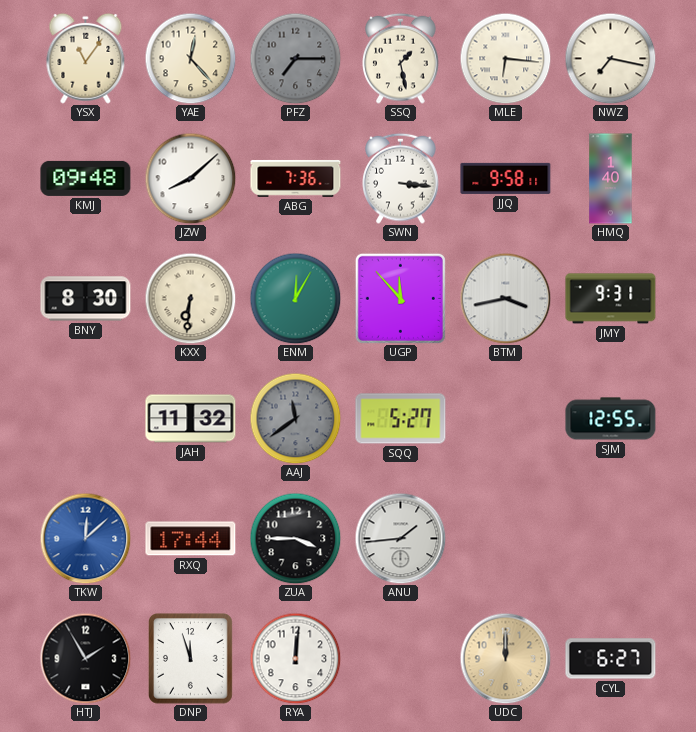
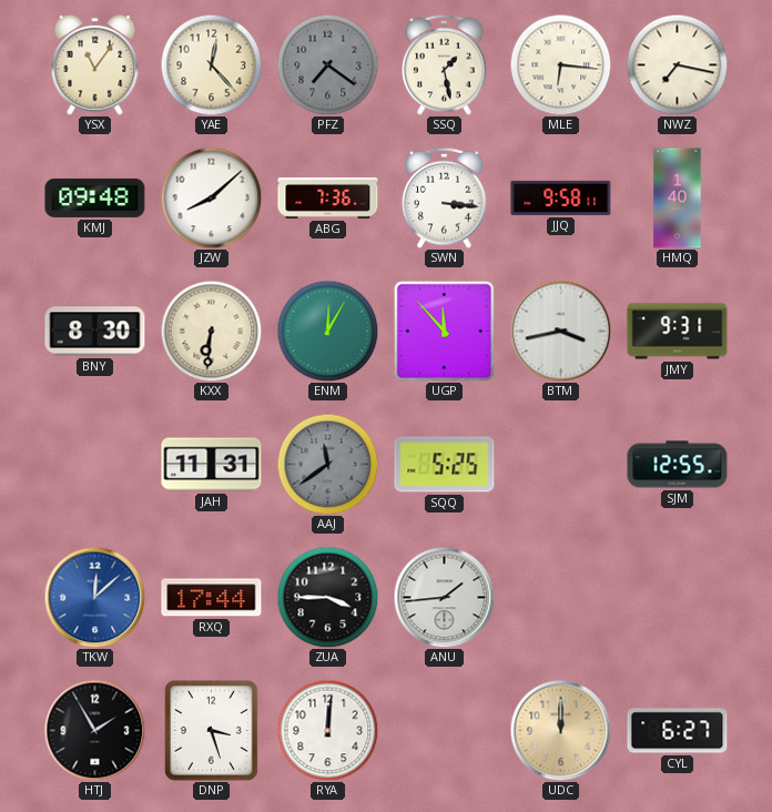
PFZ: 7:15 -> 7:21
JAH: 11:32 -> 11:31
SQQ: 5:27 -> 5:25
DNP: 11:57 -> 3:27
